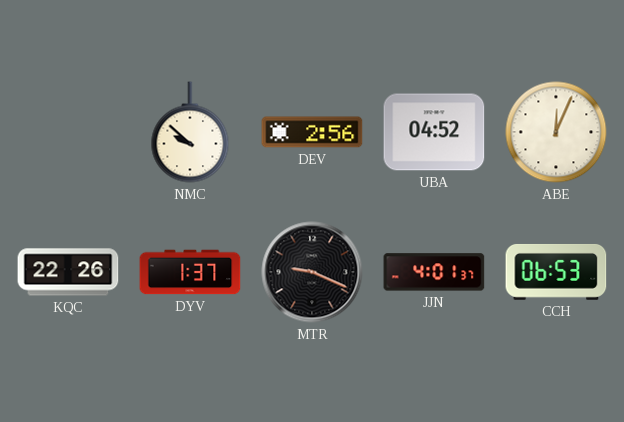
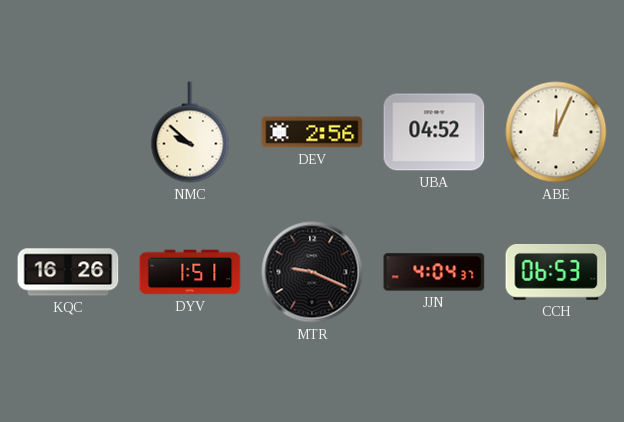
KQC: 22:26 -> 16:26
DYV: 1:37 -> 1:51
JJN: 4:01 -> 4:04
